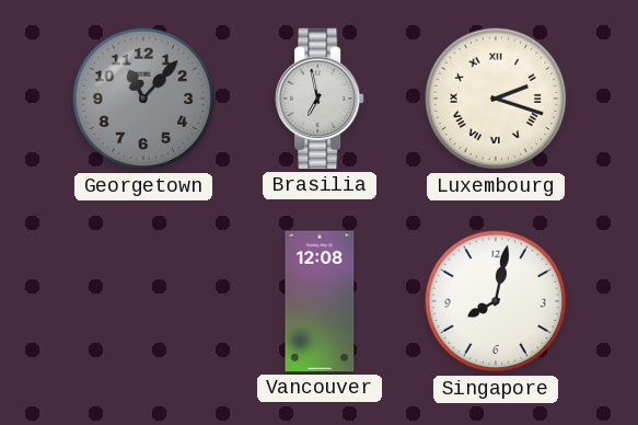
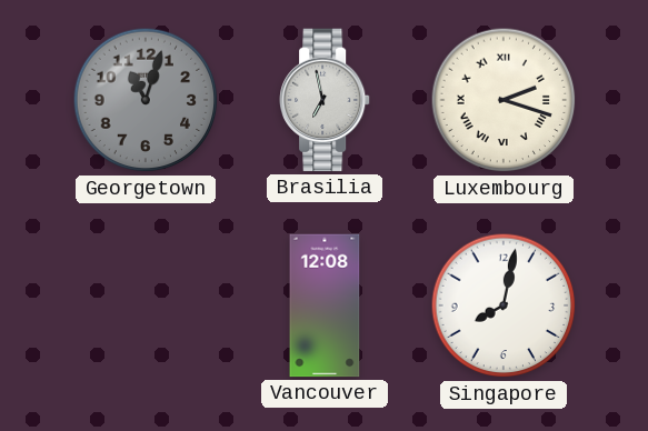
Georgetown: 11:07 -> 11:03
